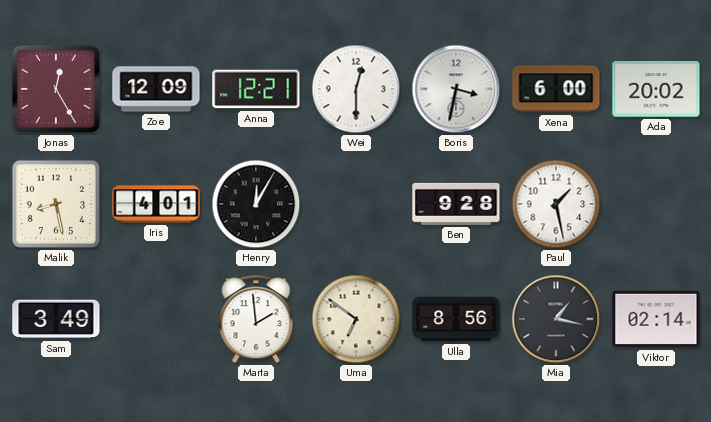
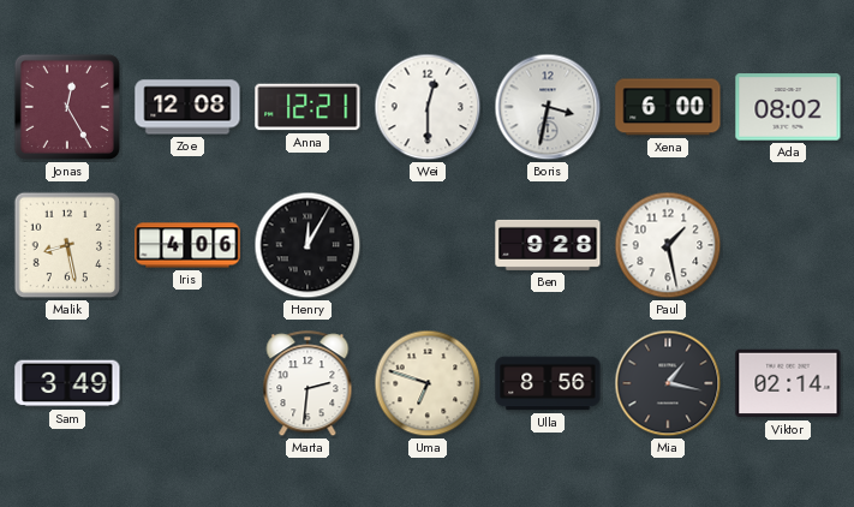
Zoe: 12:09 -> 12:08
Ada: 20:02 -> 08:02
Iris: 4:01 -> 4:06
Marta: 1:59 -> 2:31
Uma: 6:51 -> 6:48
